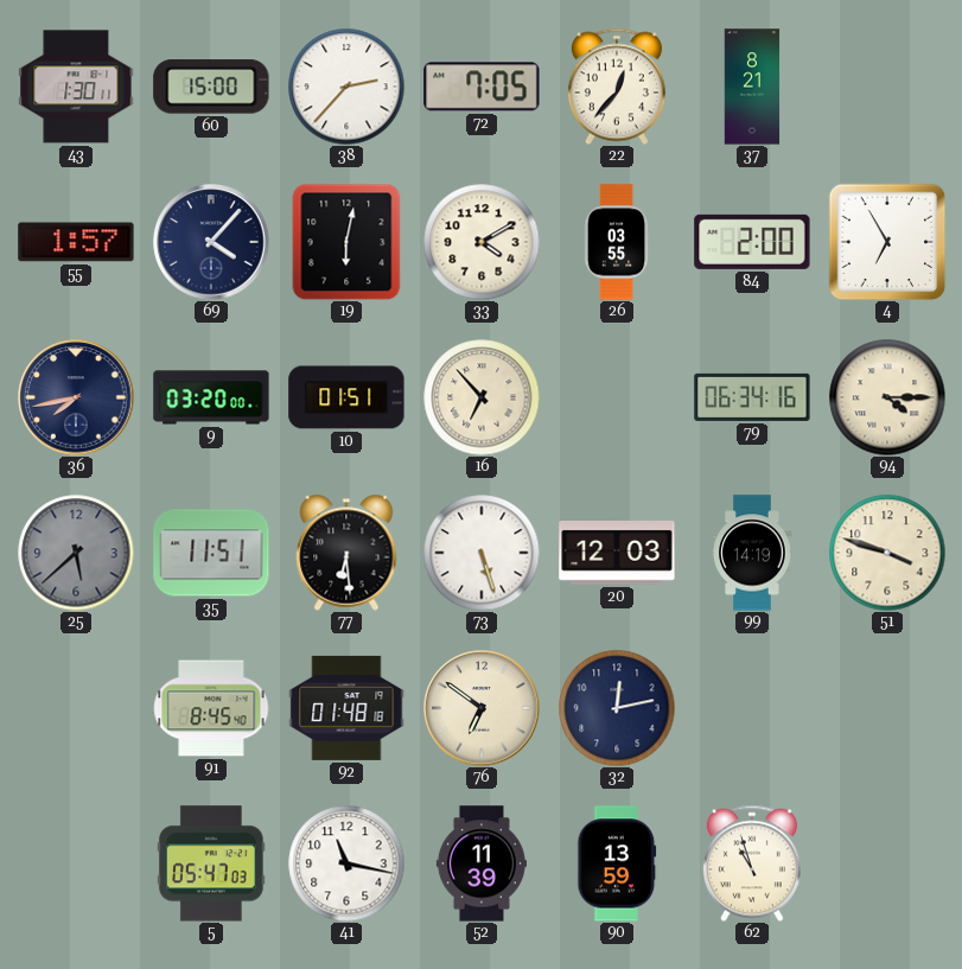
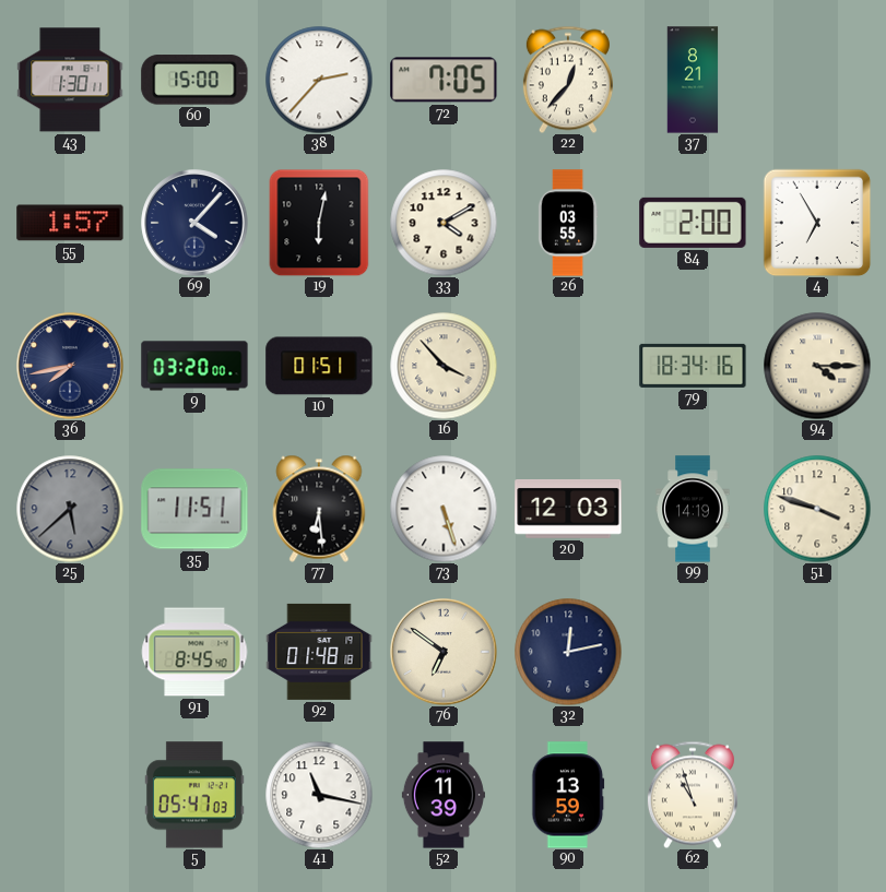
16: 6:53 -> 3:53
79: 06:34 -> 18:34
